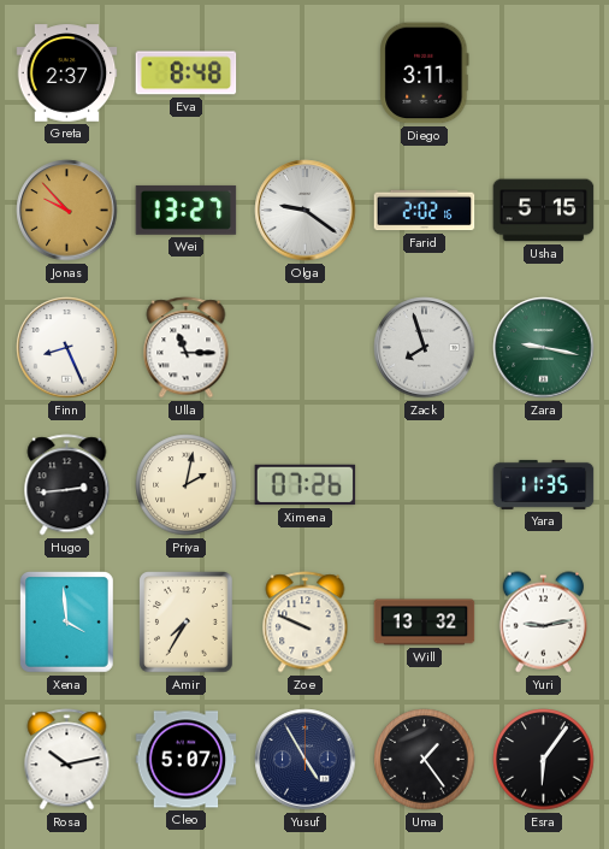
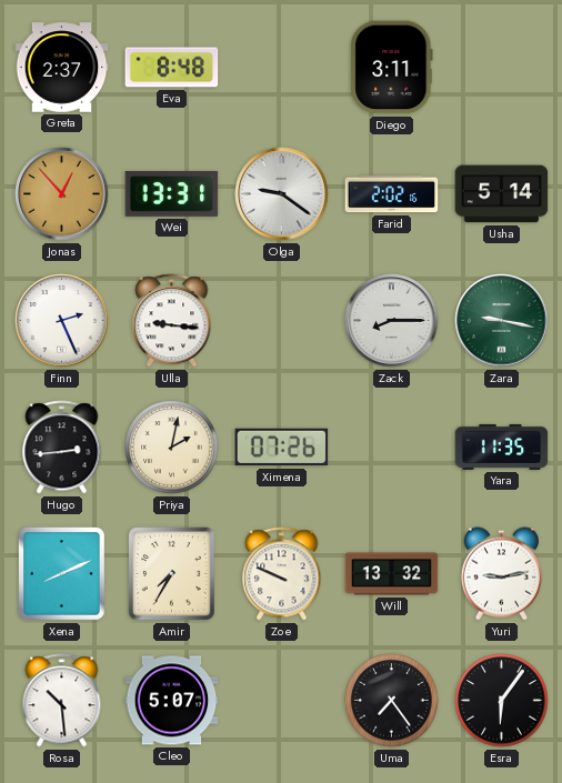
Jonas: 9:53 -> 12:53
Wei: 13:27 -> 13:31
Usha: 5:15 -> 5:14
Finn: 8:26 -> 2:26
Ulla: 11:15 -> 9:16
Zack: 7:57 -> 8:15
Xena: 3:59 -> 8:11
Rosa: 10:13 -> 10:29
Yusuf: 4:55 -> none
Uma: 1:24 -> 7:24
